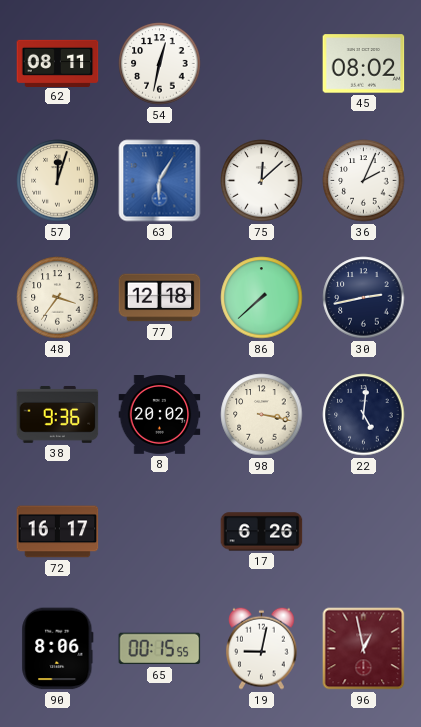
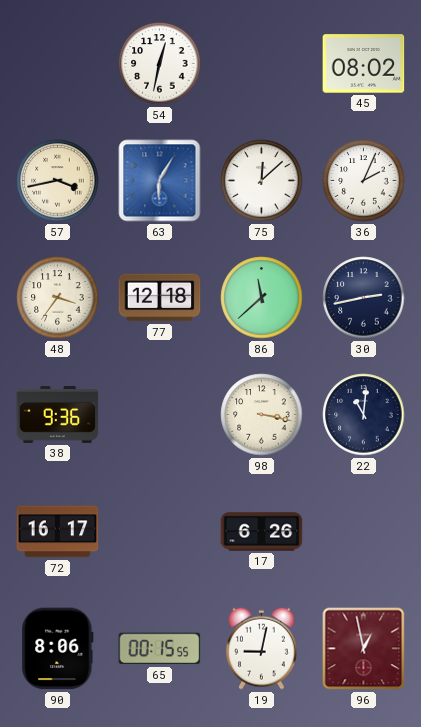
62: 08:11 -> none
57: 12:03 -> 3:43
86: 7:38 -> 11:38
8: 20:02 -> none
22: 5:01 -> 11:01
